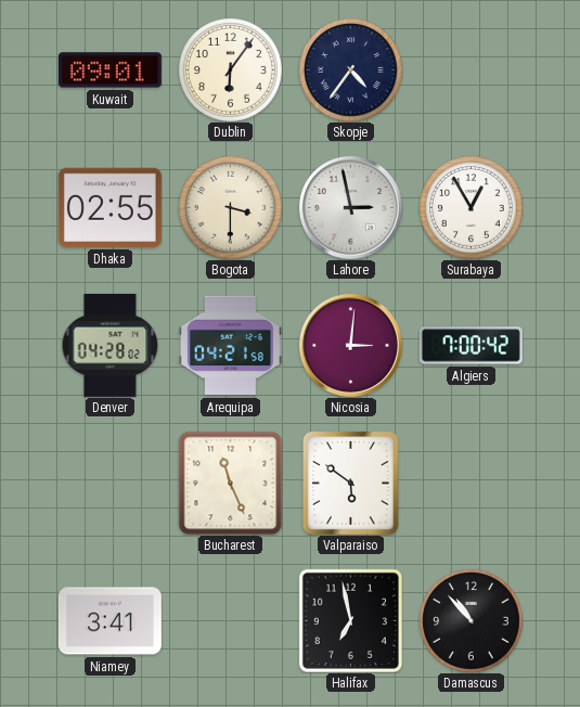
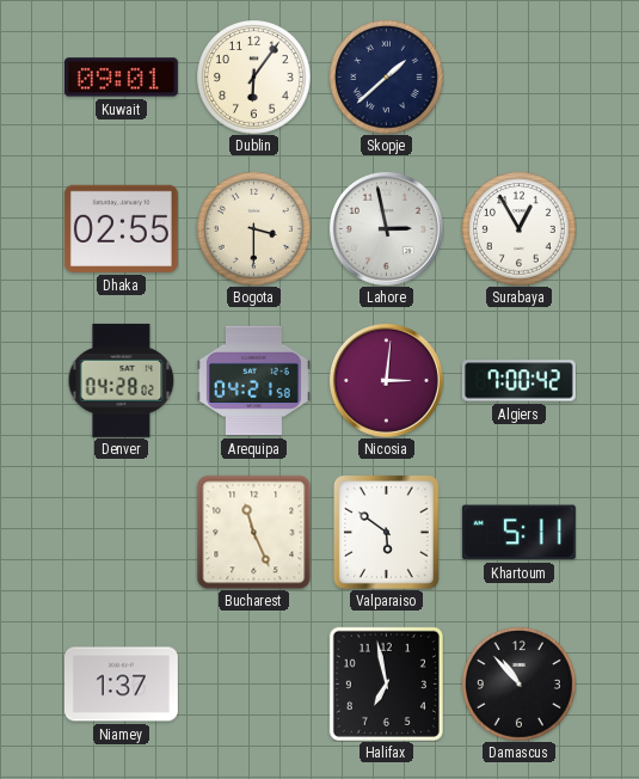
Skopje: 4:36 -> 1:38
Khartoum: none -> 5:11
Niamey: 3:41 -> 1:37
